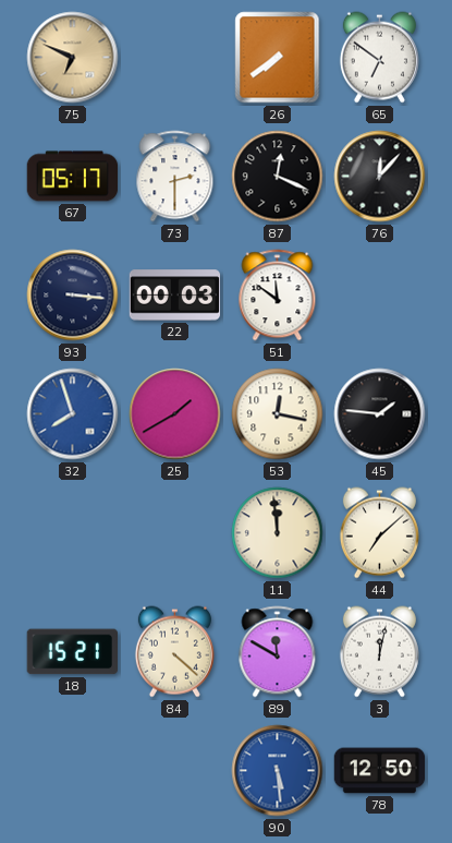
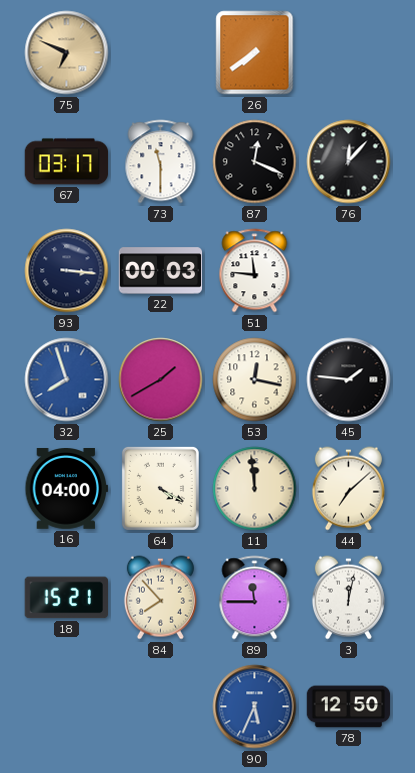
65: 6:51 -> none
67: 05:17 -> 03:17
73: 2:30 -> 11:30
51: 11:51 -> 11:46
16: none -> 04:00
64: none -> 4:20
84: 4:22 -> 7:53
89: 11:50 -> 11:45
90: 5:29 -> 5:34
